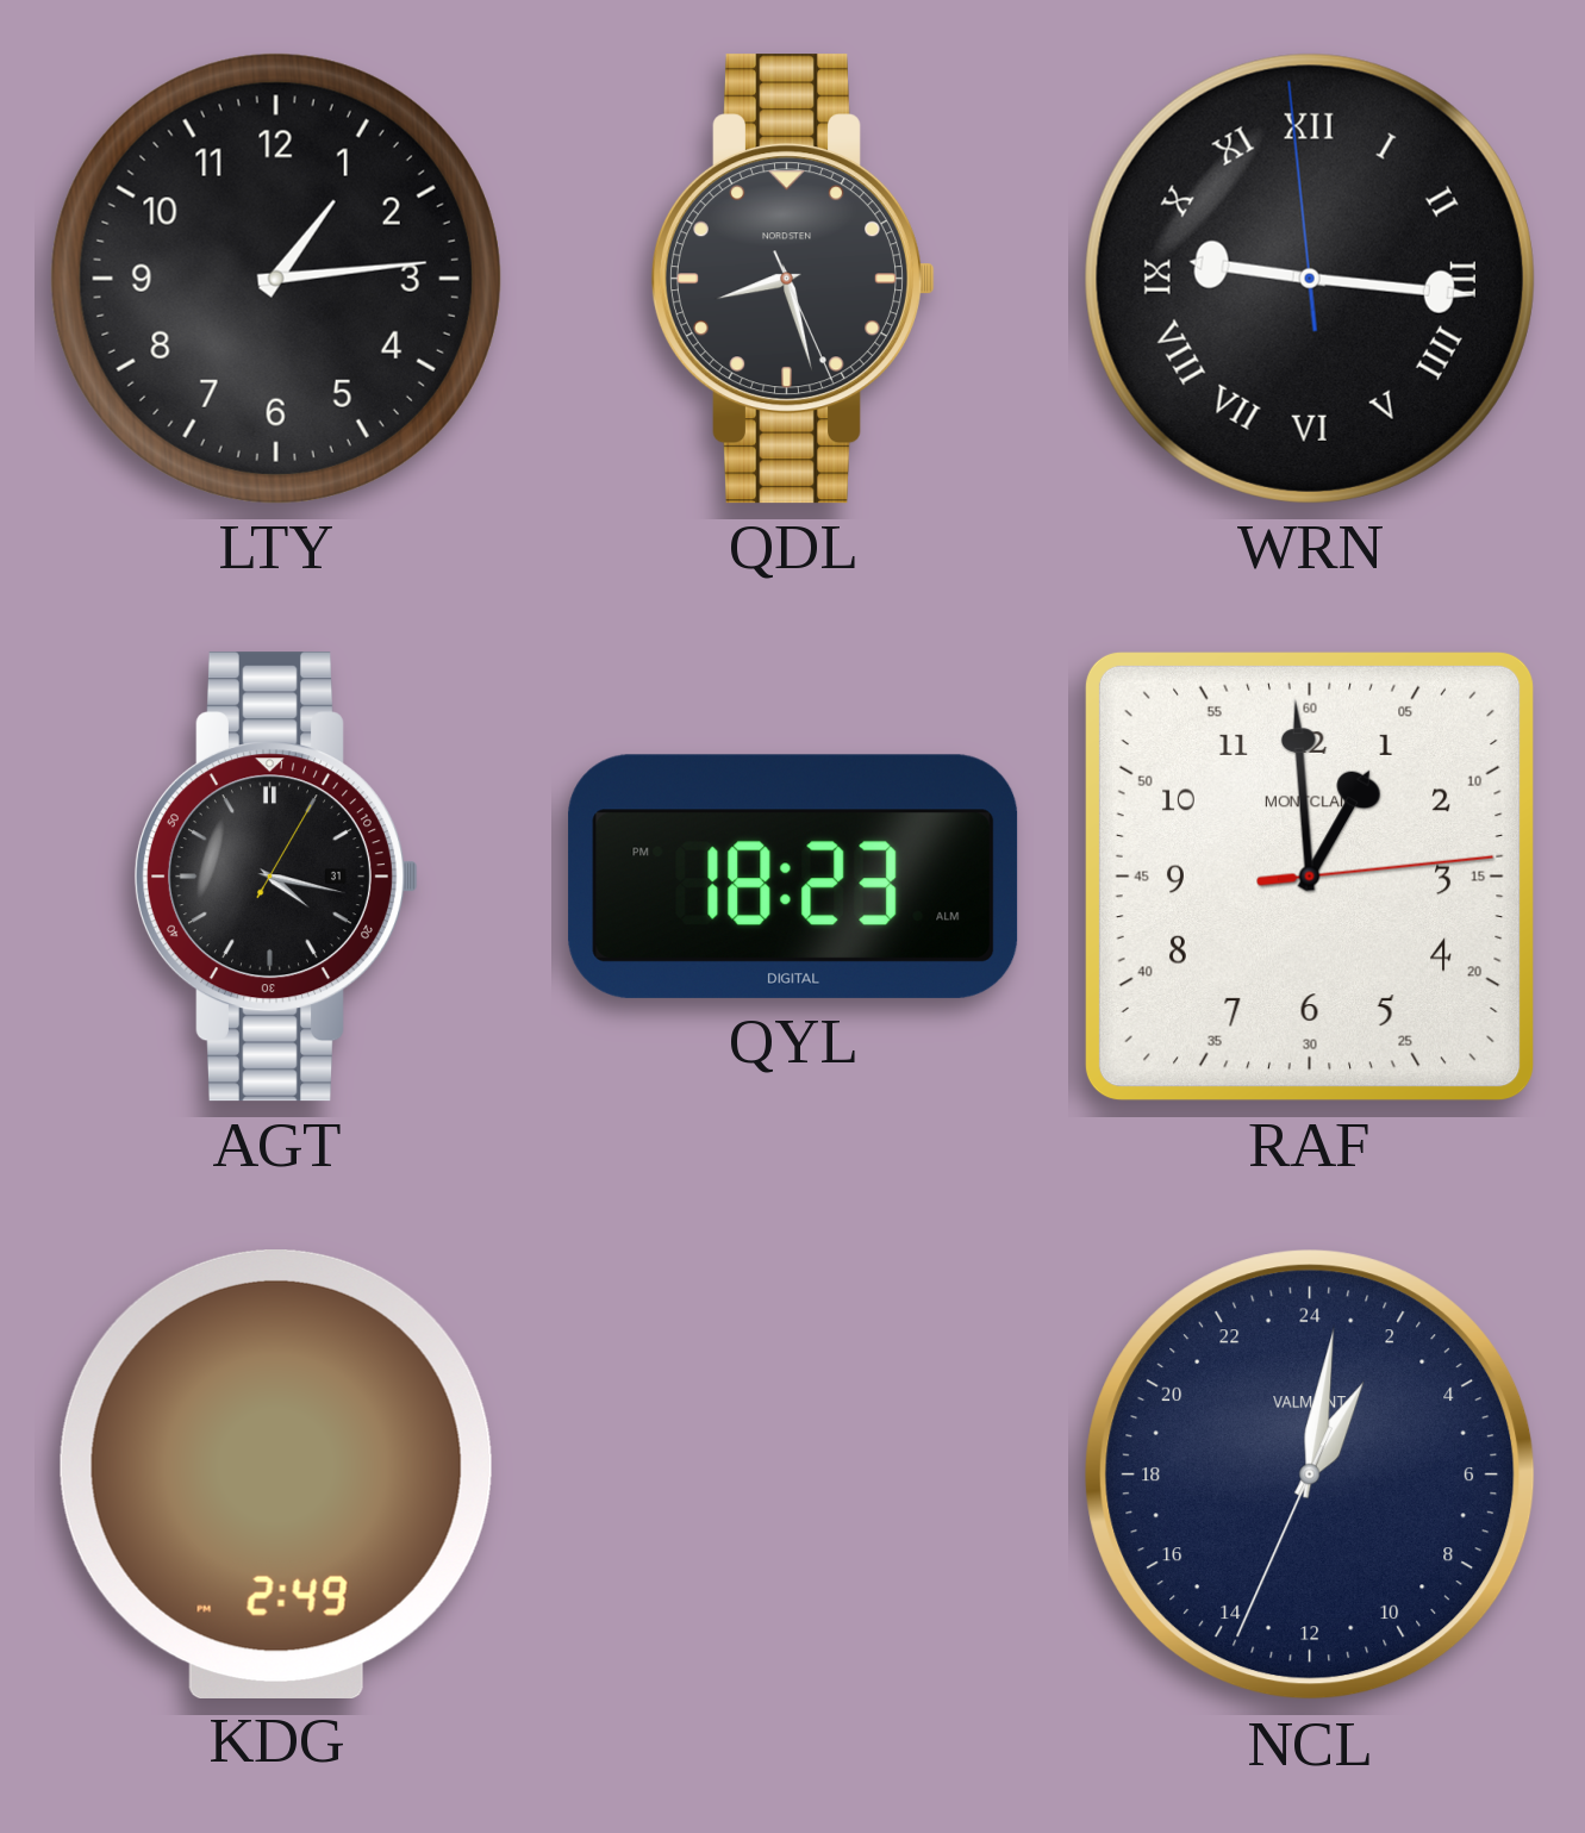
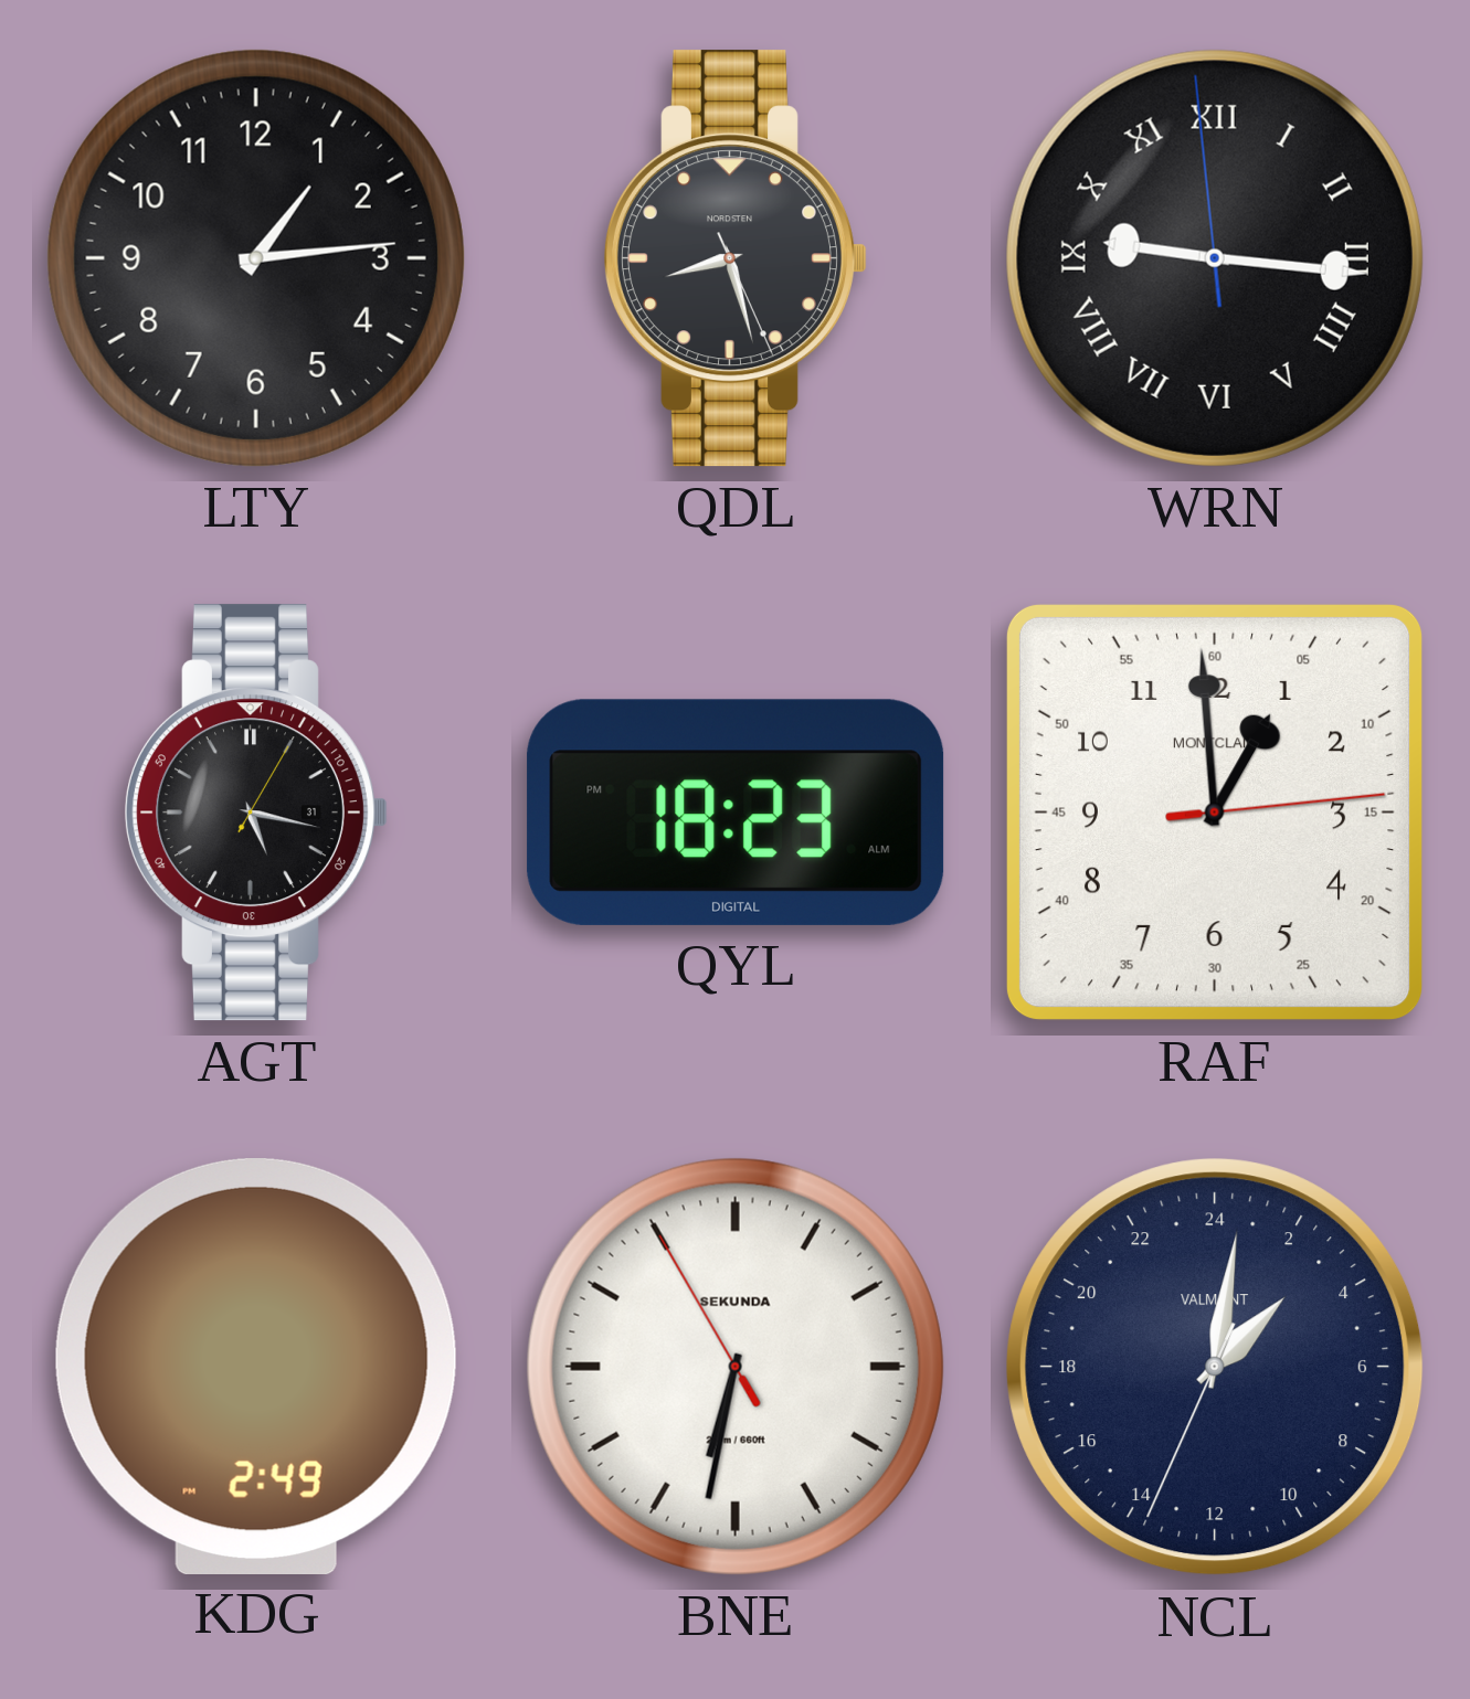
AGT: 4:17 -> 5:17
BNE: none -> 6:31
NCL: 2:01 -> 3:01
